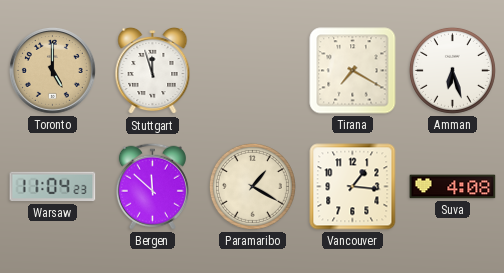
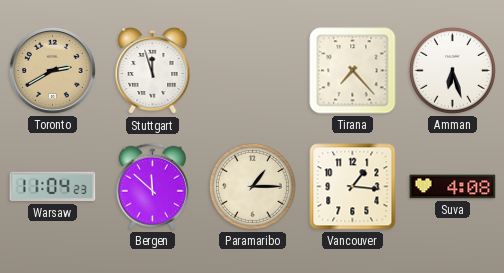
Toronto: 5:00 -> 2:40
Tirana: 7:20 -> 7:23
Paramaribo: 1:20 -> 1:15
